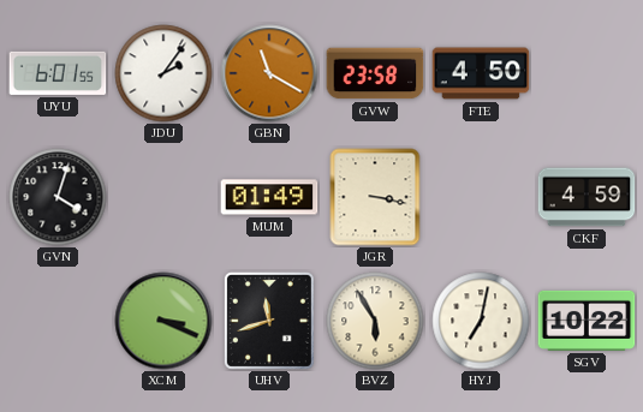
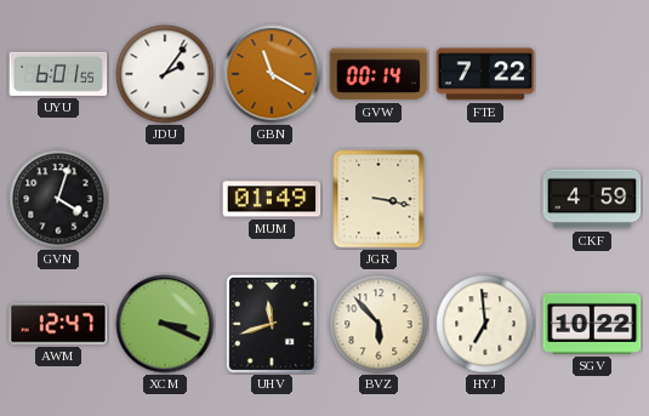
GVW: 23:58 -> 00:14
FTE: 4:50 -> 7:22
AWM: none -> 12:47
BVZ: 5:55 -> 5:53
HYJ: 7:02 -> 6:59
